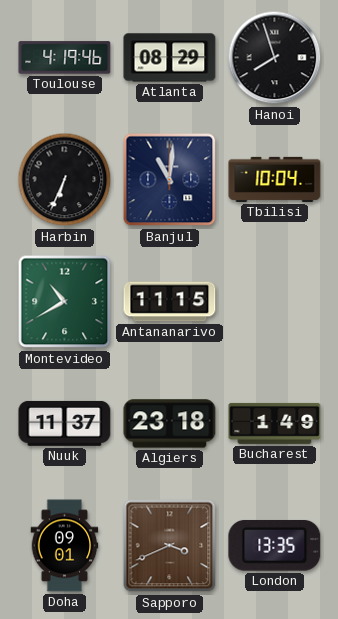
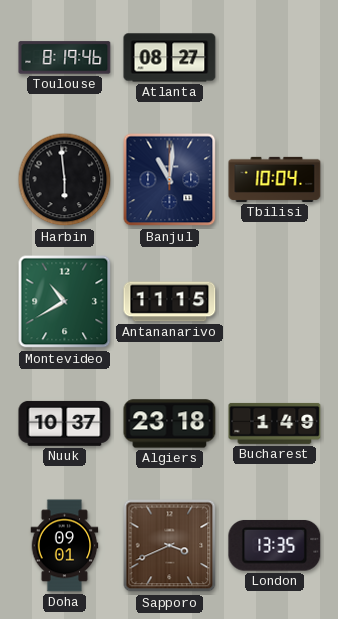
Toulouse: 4:19 -> 8:19
Atlanta: 08:29 -> 08:27
Hanoi: 7:57 -> none
Harbin: 6:34 -> 5:59
Nuuk: 11:37 -> 10:37
